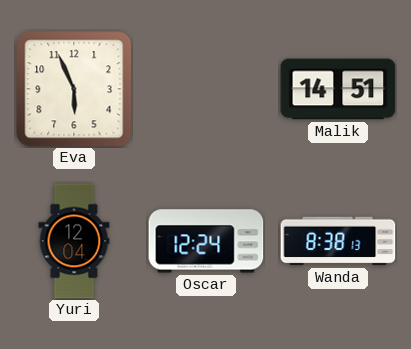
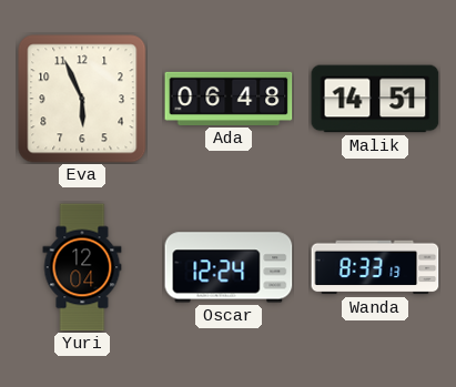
Ada: none -> 06:48
Wanda: 8:38 -> 8:33
